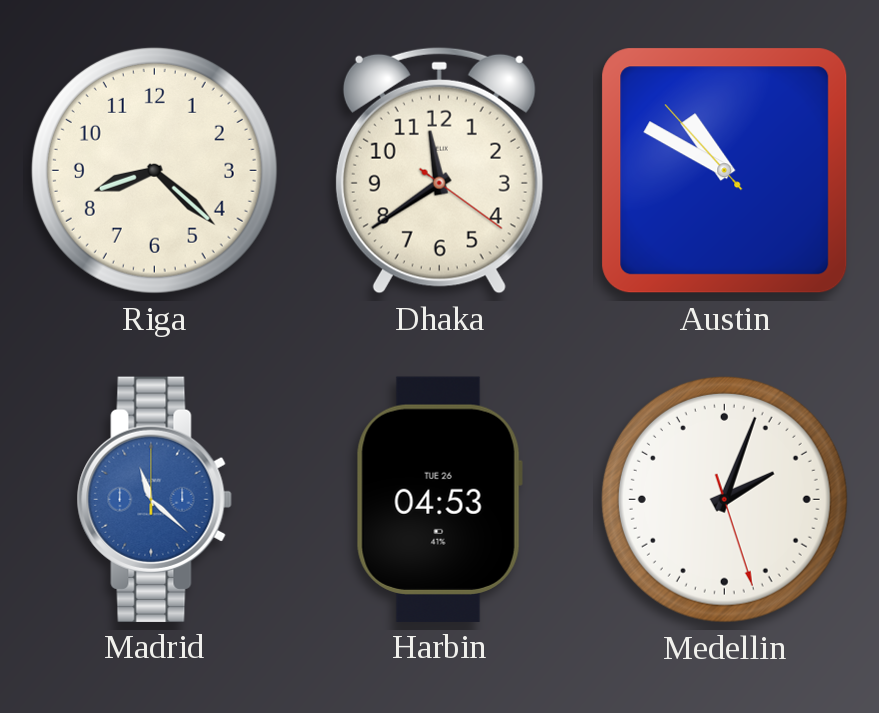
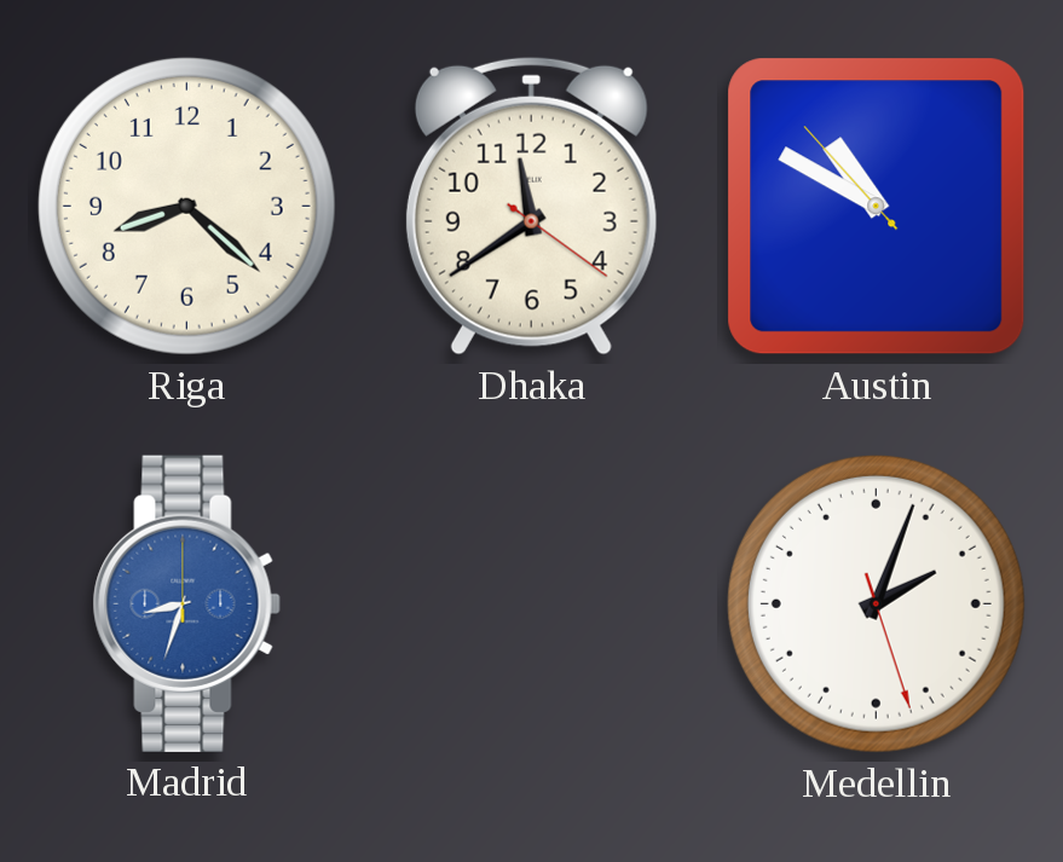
Madrid: 11:22 -> 8:33
Harbin: 04:53 -> none
